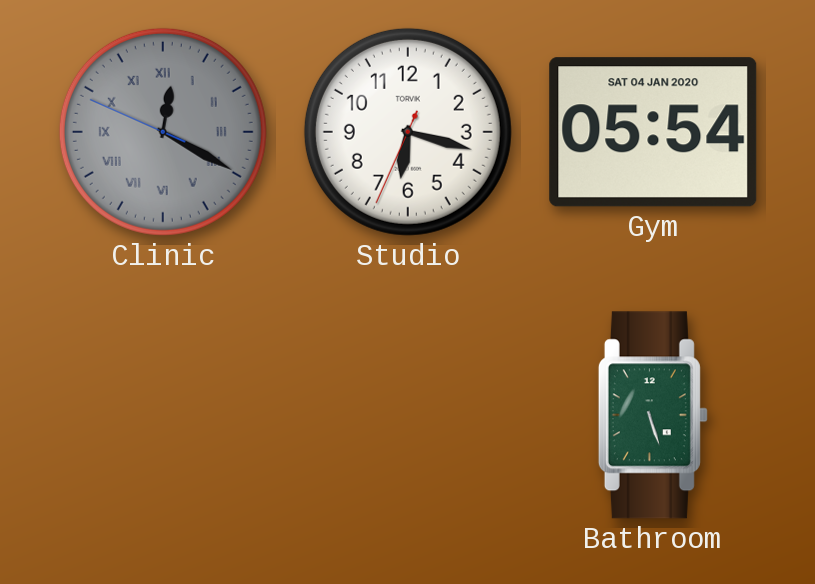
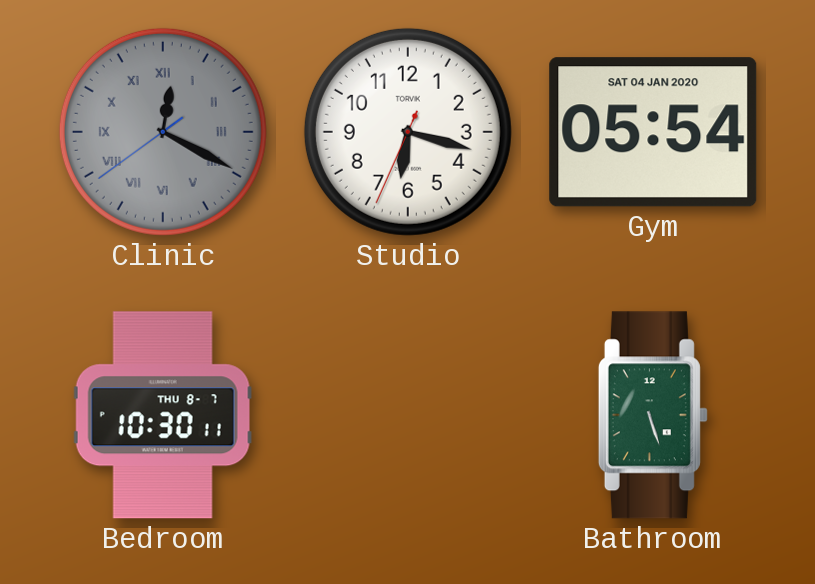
Clinic: 12:19:49 -> 12:19:39
Bedroom: none -> 10:30
